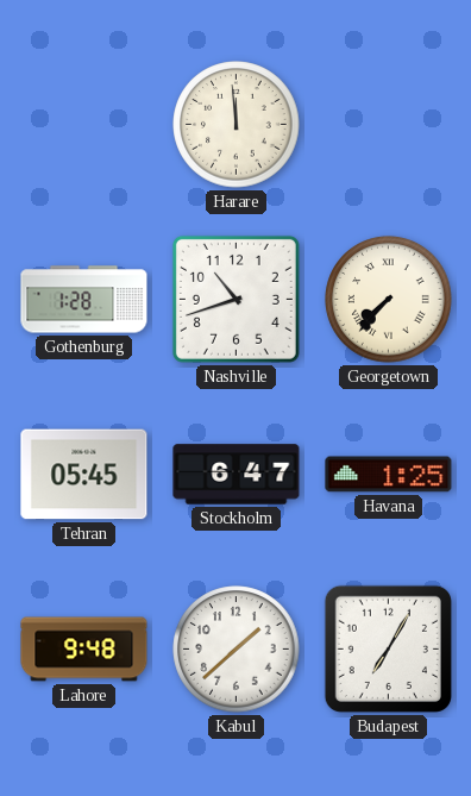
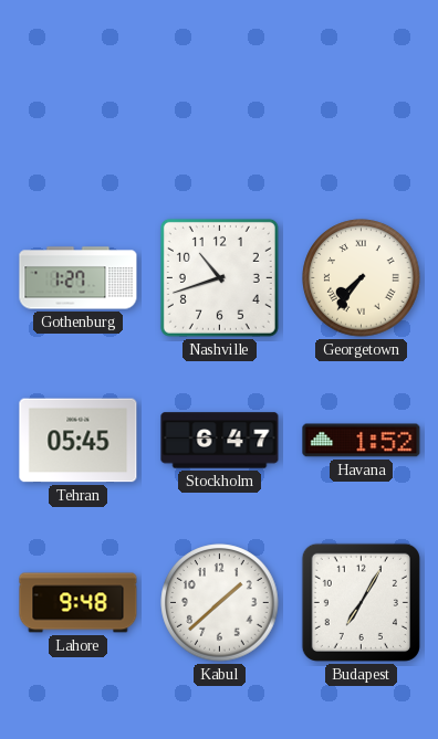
Harare: 11:59 -> none
Gothenburg: 1:28 -> 1:27
Georgetown: 7:37 -> 7:36
Havana: 1:25 -> 1:52
